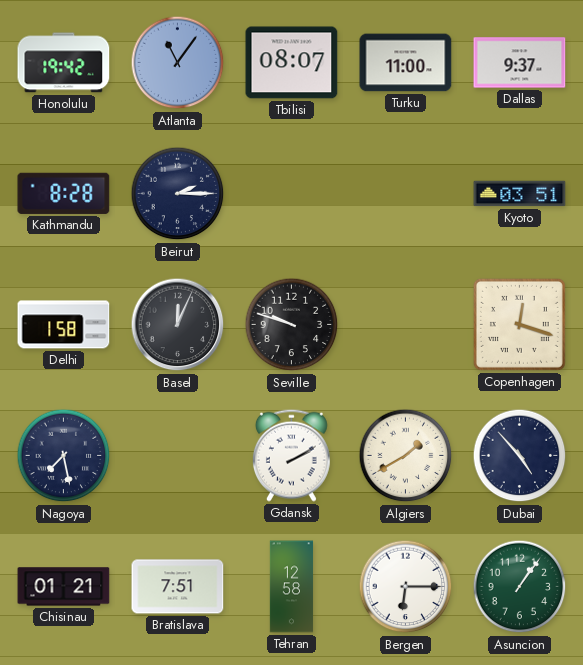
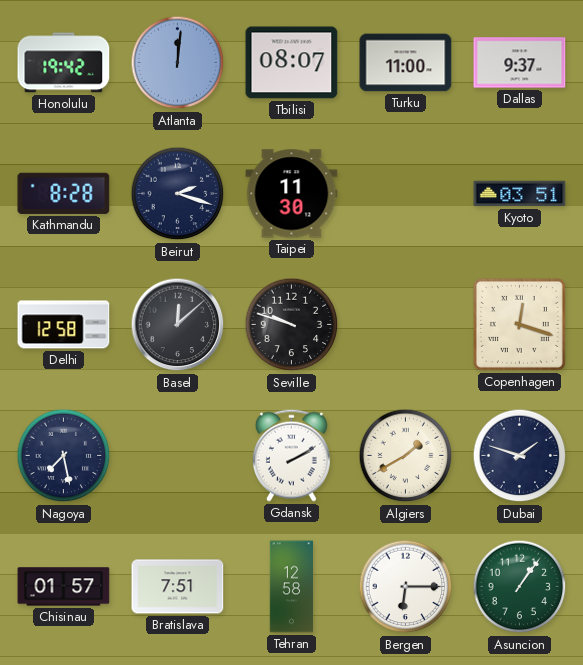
Atlanta: 11:06 -> 12:01
Beirut: 2:15 -> 2:18
Taipei: none -> 11:30
Delhi: 1:58 -> 12:58
Basel: 12:04 -> 12:08
Dubai: 4:53 -> 1:48
Chisinau: 01:21 -> 01:57
